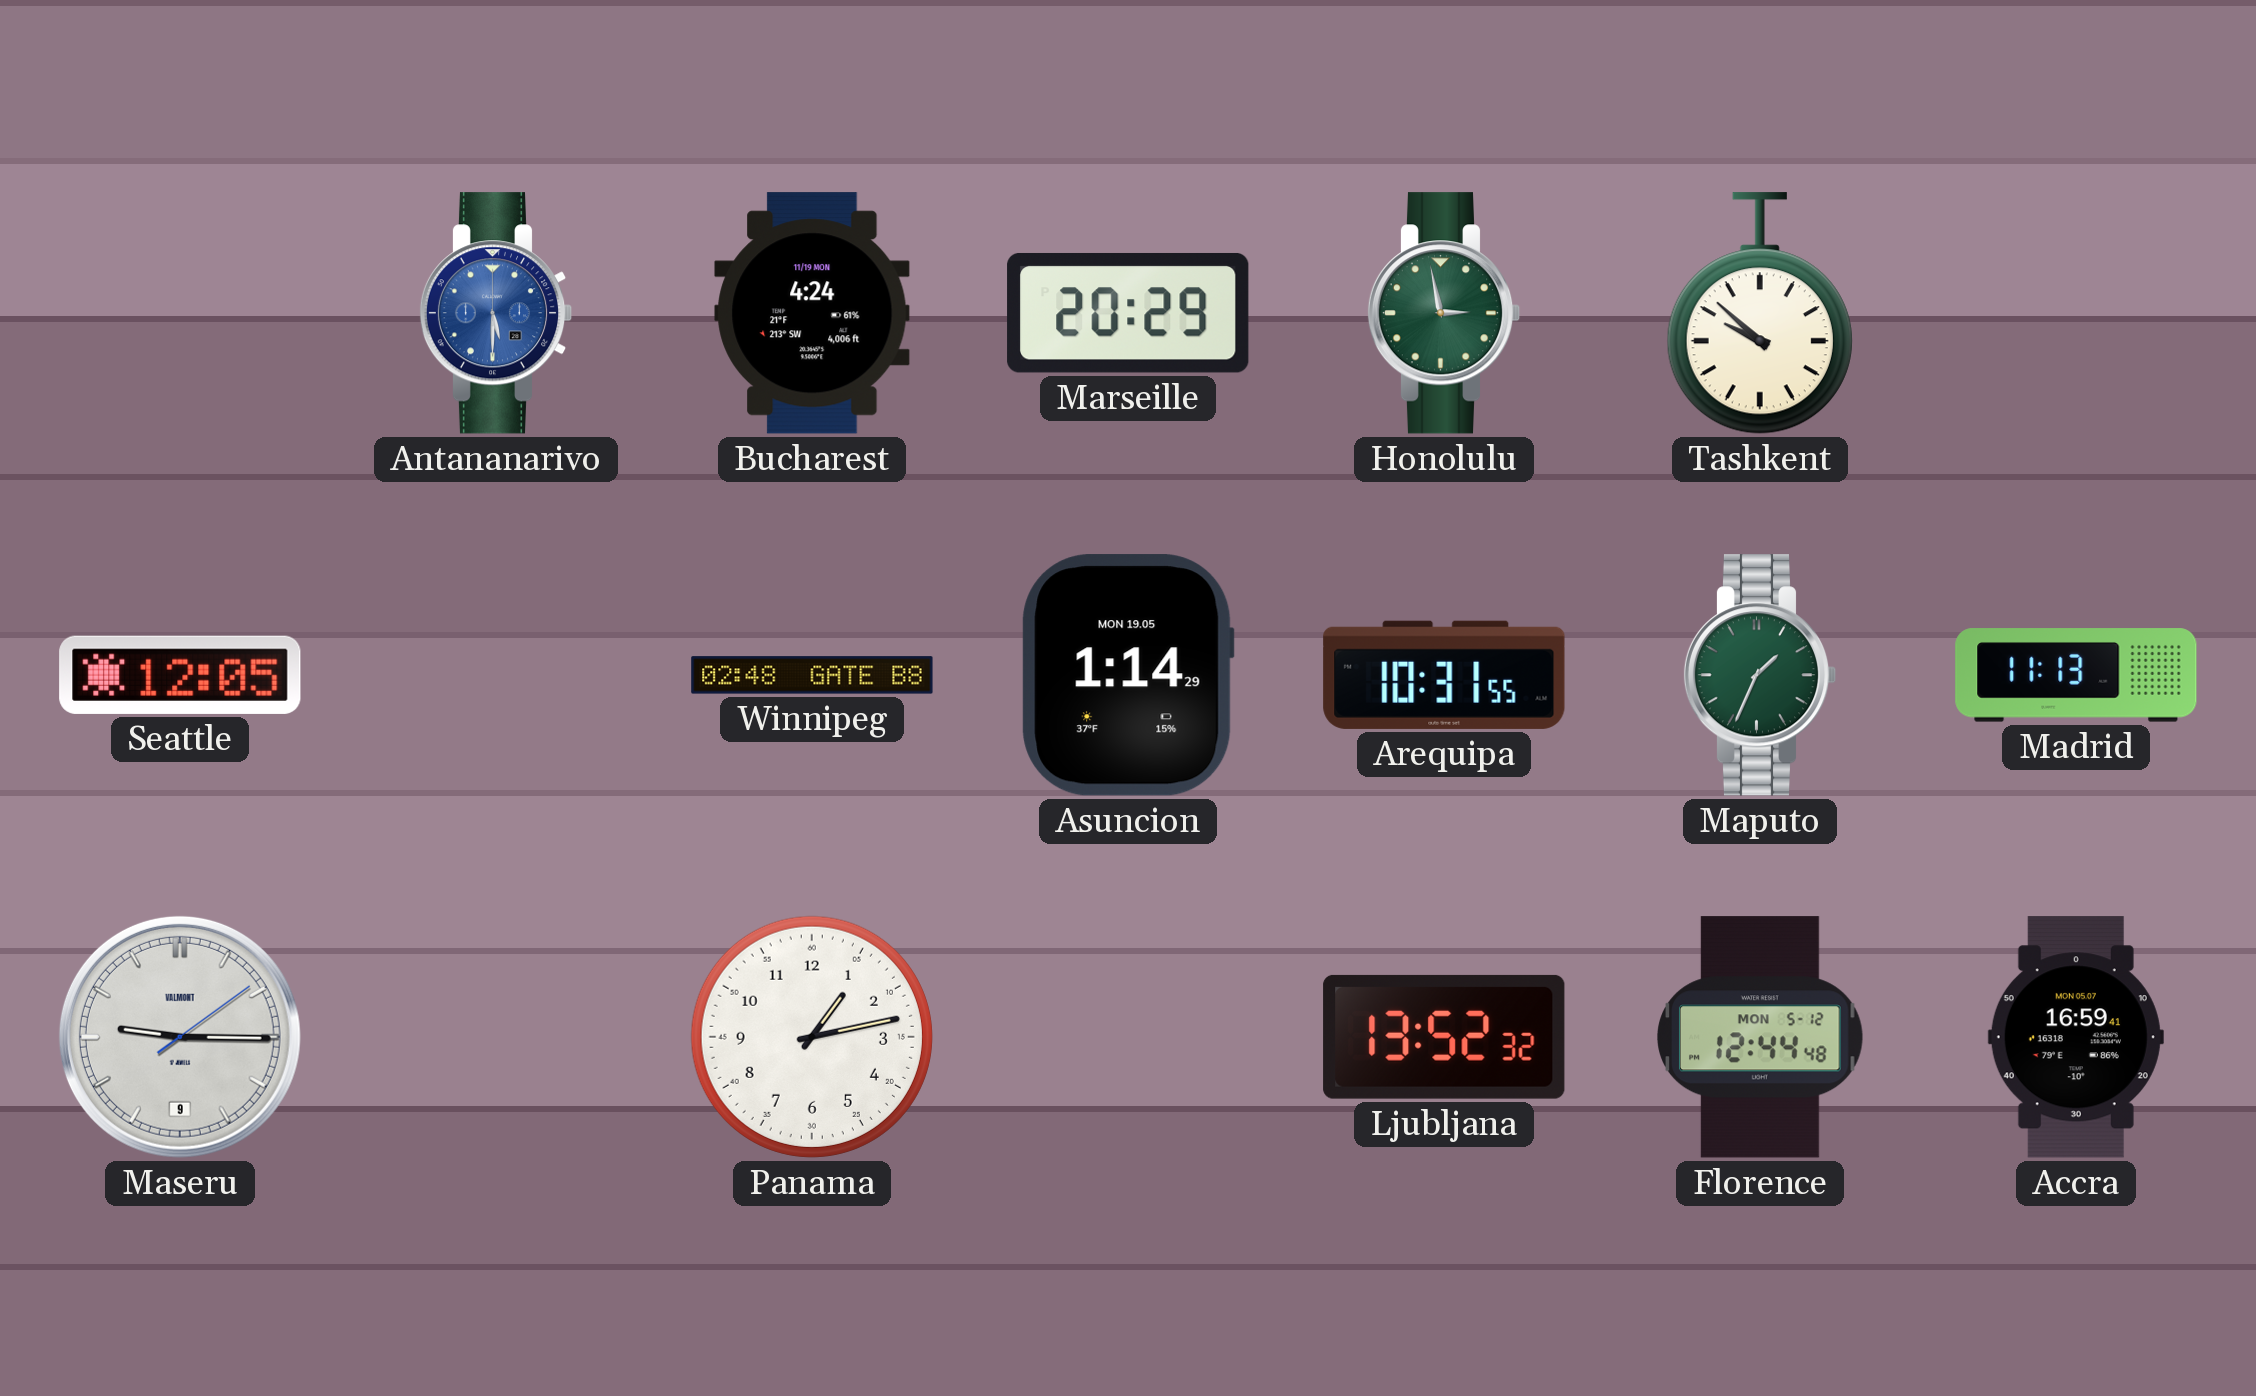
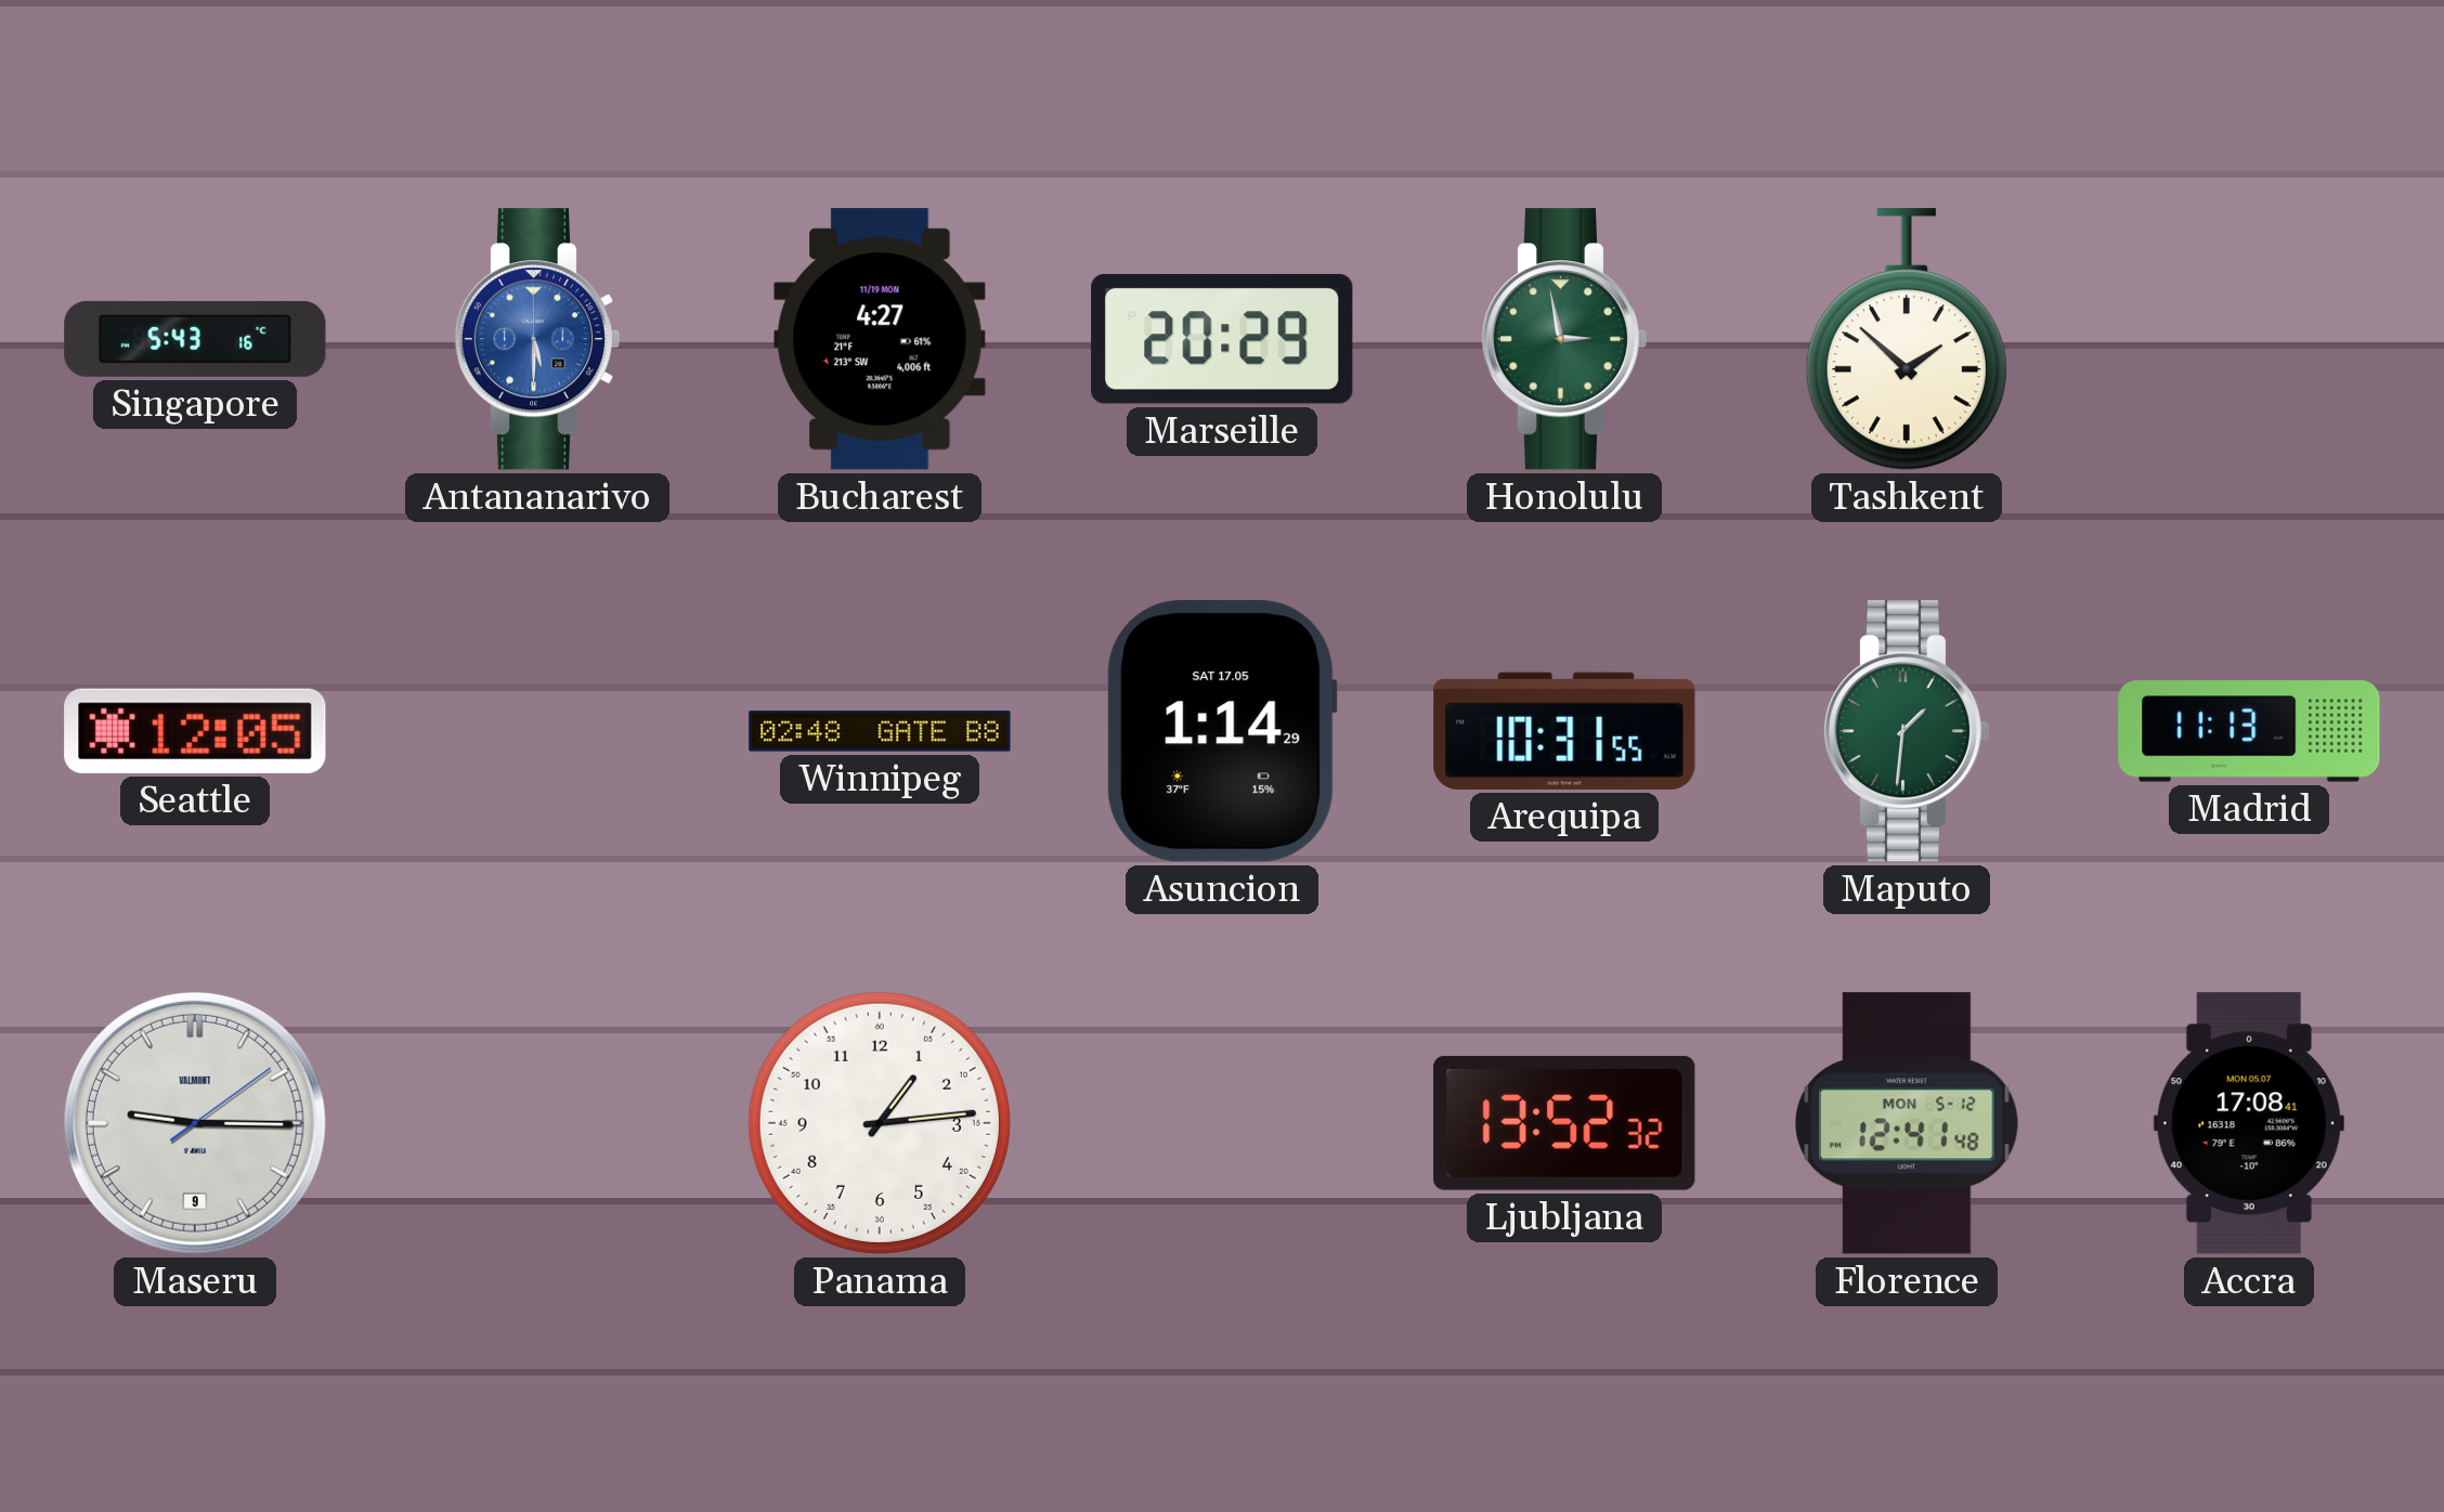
Singapore: none -> 5:43
Bucharest: 4:24 -> 4:27
Tashkent: 9:52 -> 1:52
Asuncion date: MON 19.05 -> SAT 17.05
Maputo: 1:34 -> 1:31
Panama: 1:13 -> 1:14
Florence: 12:44 -> 12:41
Accra: 16:59 -> 17:08
